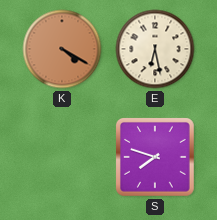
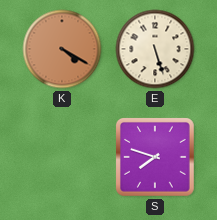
E: 6:28 -> 5:27
